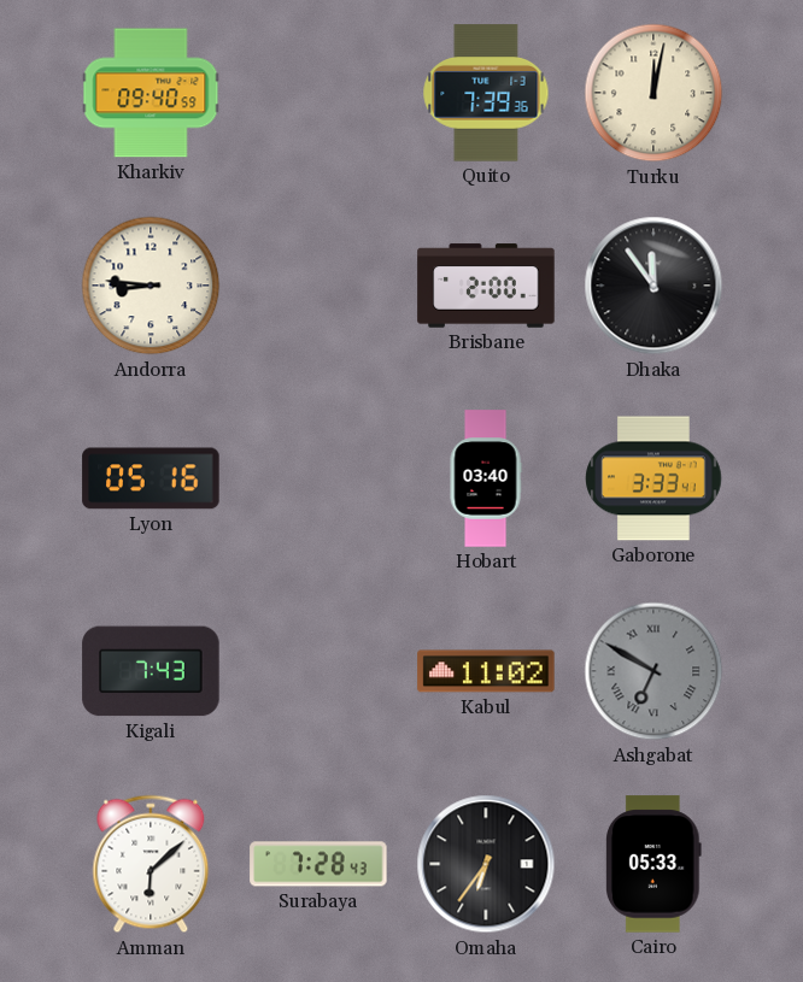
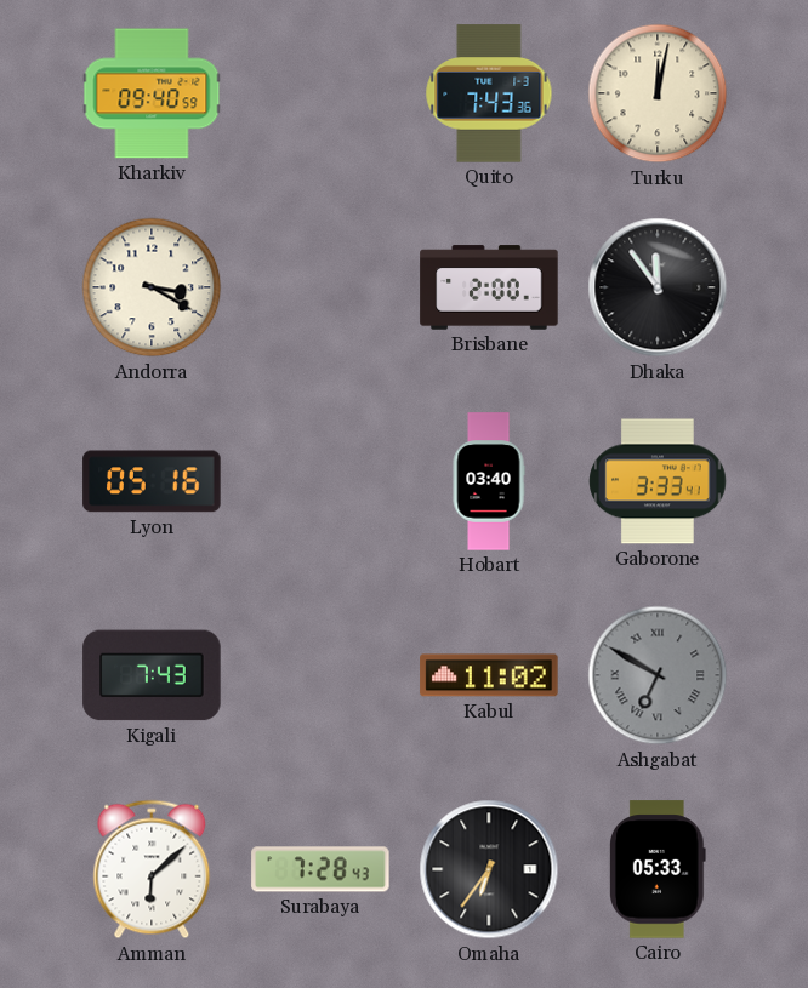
Quito: 7:39 -> 7:43
Andorra: 8:46 -> 3:20
